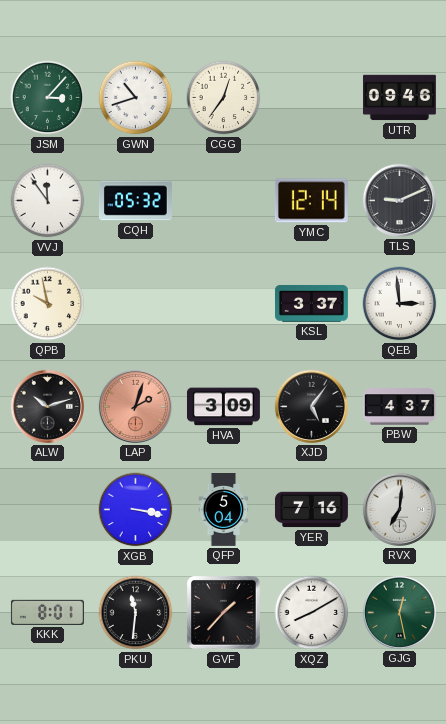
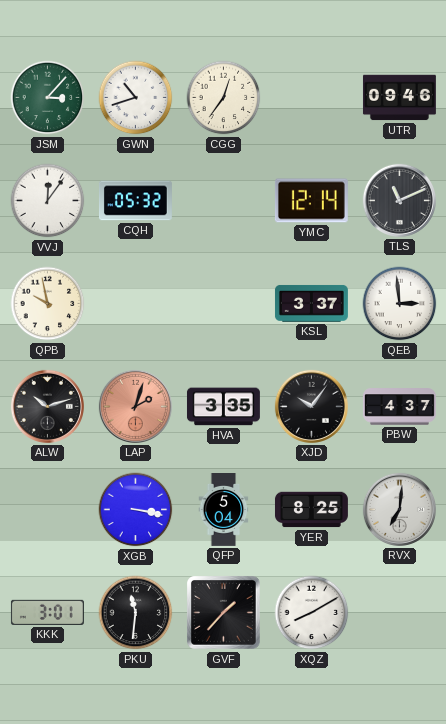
VVJ: 11:54 -> 12:06
TLS: 9:11 -> 11:11
HVA: 3:09 -> 3:35
XJD: 5:06 -> 10:06
YER: 7:16 -> 8:25
KKK: 8:01 -> 3:01
GJG: 12:28 -> none
